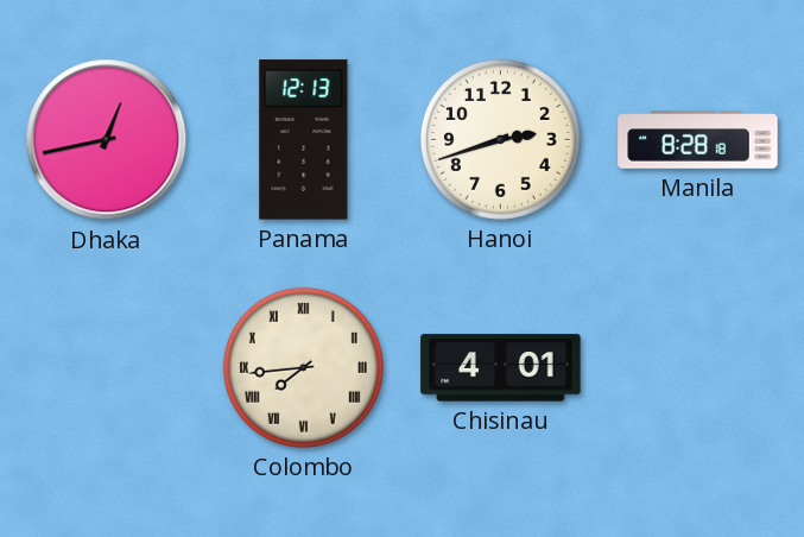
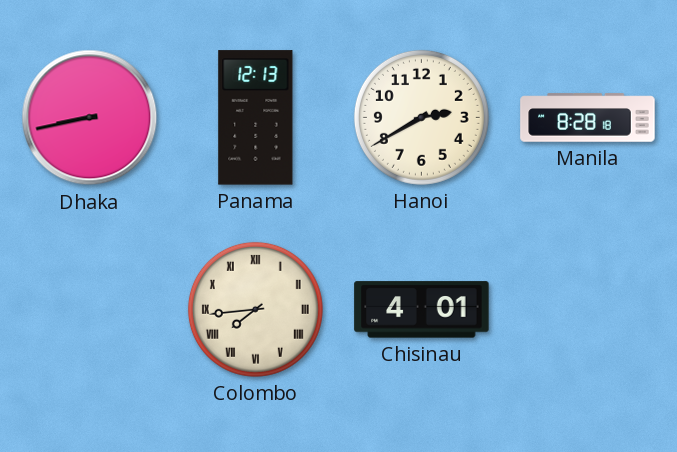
Dhaka: 12:43 -> 8:43
Hanoi: 2:42 -> 2:40
